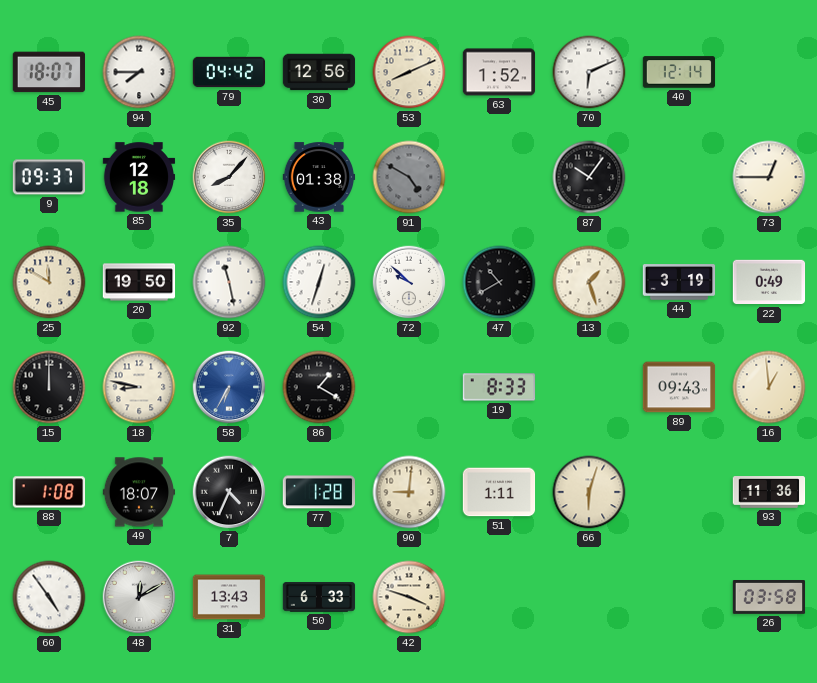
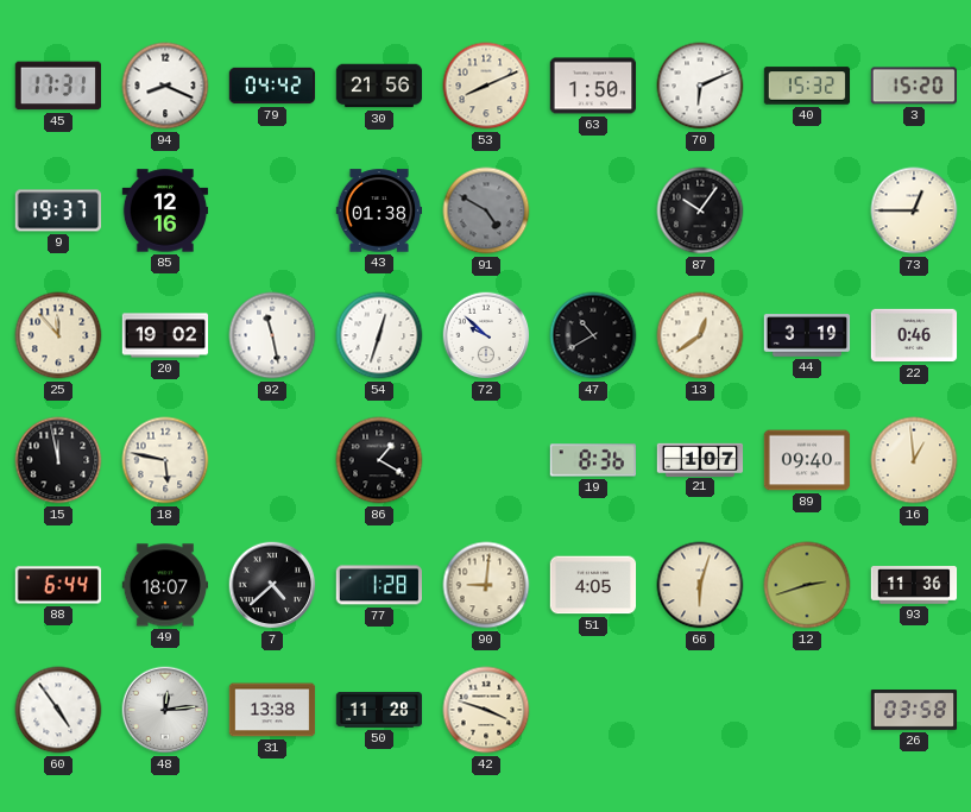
45: 18:07 -> 17:31
94: 7:45 -> 8:19
30: 12:56 -> 21:56
63: 1:52 -> 1:50
40: 12:14 -> 15:32
3: none -> 15:20
9: 09:37 -> 19:37
85: 12:18 -> 12:16
35: 8:07 -> none
25: 11:50 -> 11:53
20: 19:50 -> 19:02
13: 1:27 -> 12:39
22: 0:49 -> 0:46
15: 12:00 -> 11:58
18: 8:47 -> 5:47
58: 6:35 -> none
19: 8:33 -> 8:36
21: none -> 1:07
89: 09:43 -> 09:40
88: 1:08 -> 6:44
7: 4:34 -> 4:38
51: 1:11 -> 4:05
12: none -> 2:42
48: 12:10 -> 12:14
31: 13:43 -> 13:38
50: 6:33 -> 11:28
